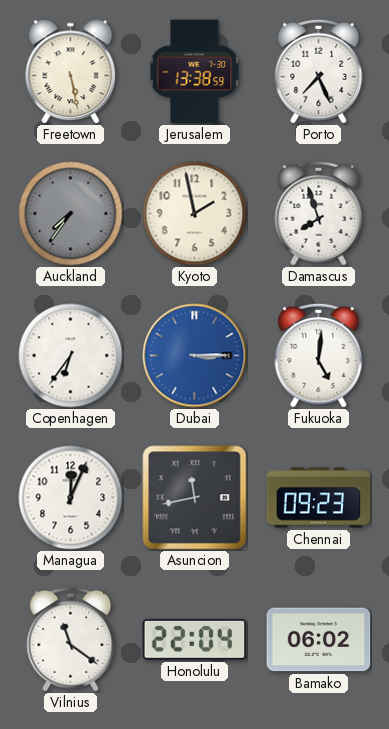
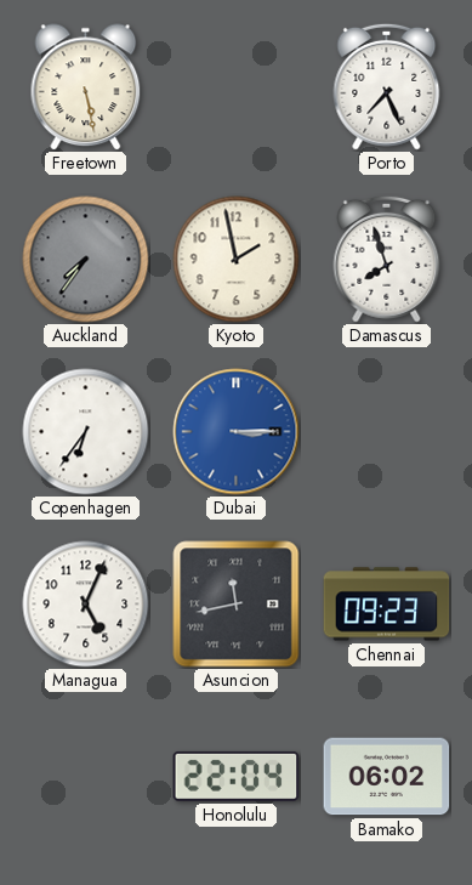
Jerusalem: 13:38 -> none
Fukuoka: 5:01 -> none
Managua: 12:04 -> 5:04
Vilnius: 11:21 -> none
